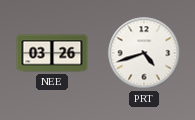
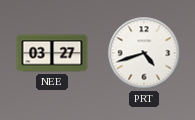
NEE: 03:26 -> 03:27
